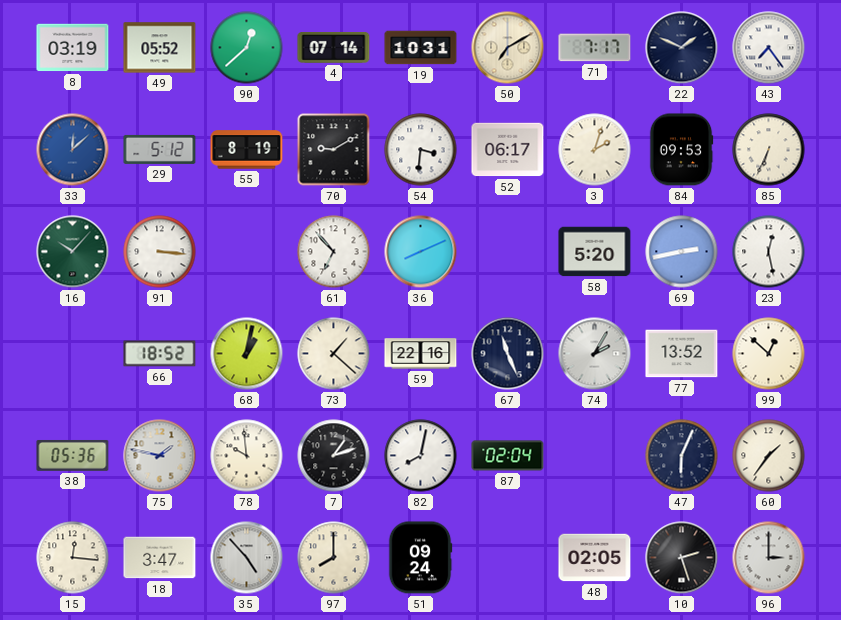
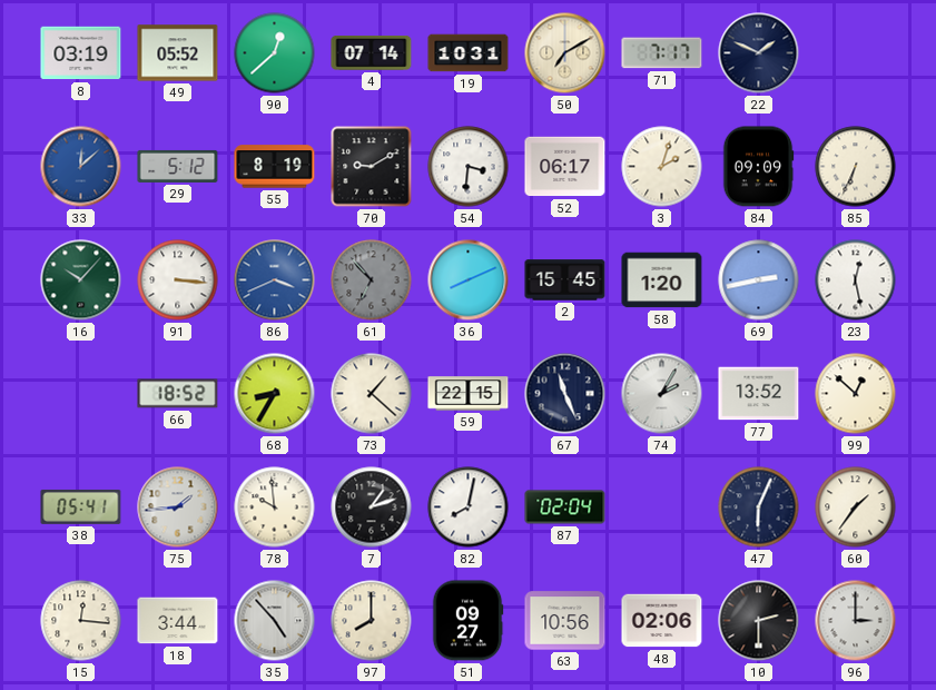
43: 7:24 -> none
84: 09:53 -> 09:09
86: none -> 3:41
61 dial: white -> grey
2: none -> 15:45
58: 5:20 -> 1:20
68: 1:02 -> 8:35
59: 22:16 -> 22:15
38: 05:36 -> 05:41
75: 1:47 -> 1:44
18: 3:47 -> 3:44
51: 09:24 -> 09:27
63: none -> 10:56
48: 02:05 -> 02:06
10: 2:27 -> 2:30
